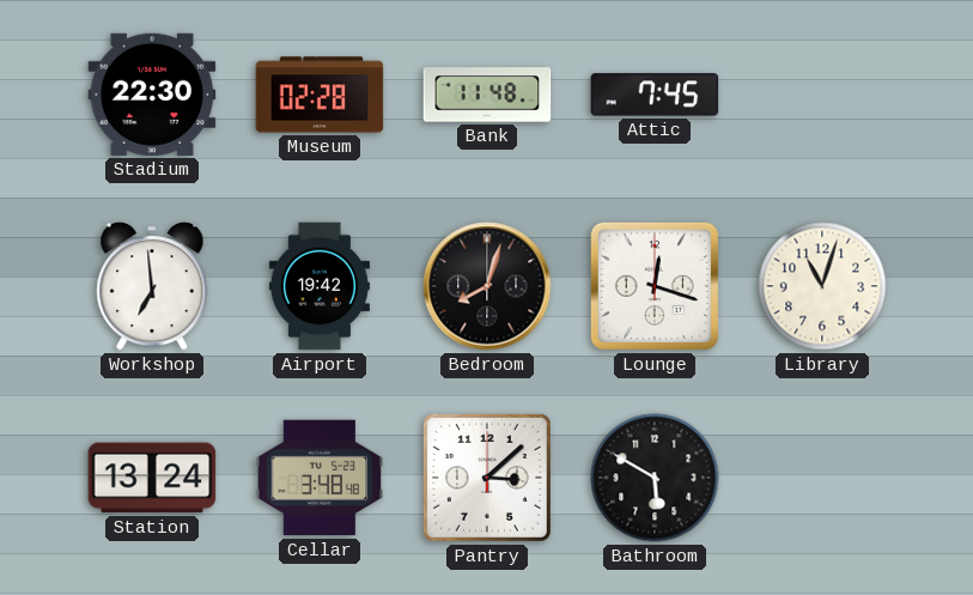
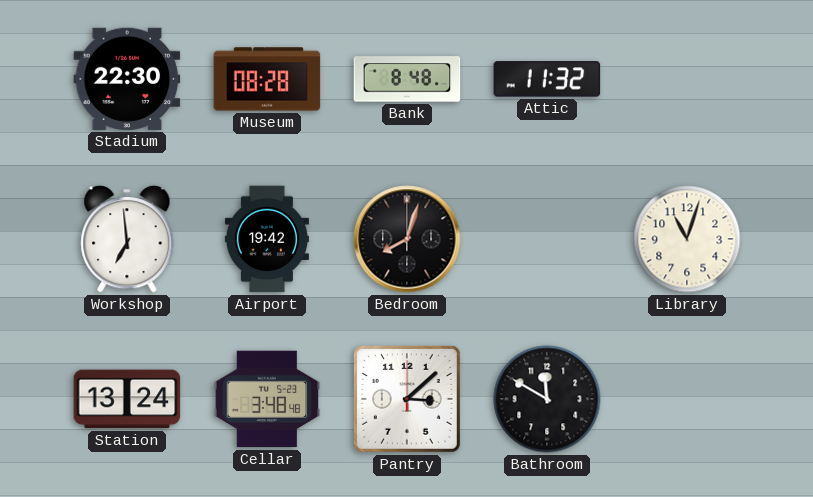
Museum: 02:28 -> 08:28
Bank: 11:48 -> 8:48
Attic: 7:45 -> 11:32
Lounge: 12:18 -> none
Bathroom: 5:50 -> 11:50
